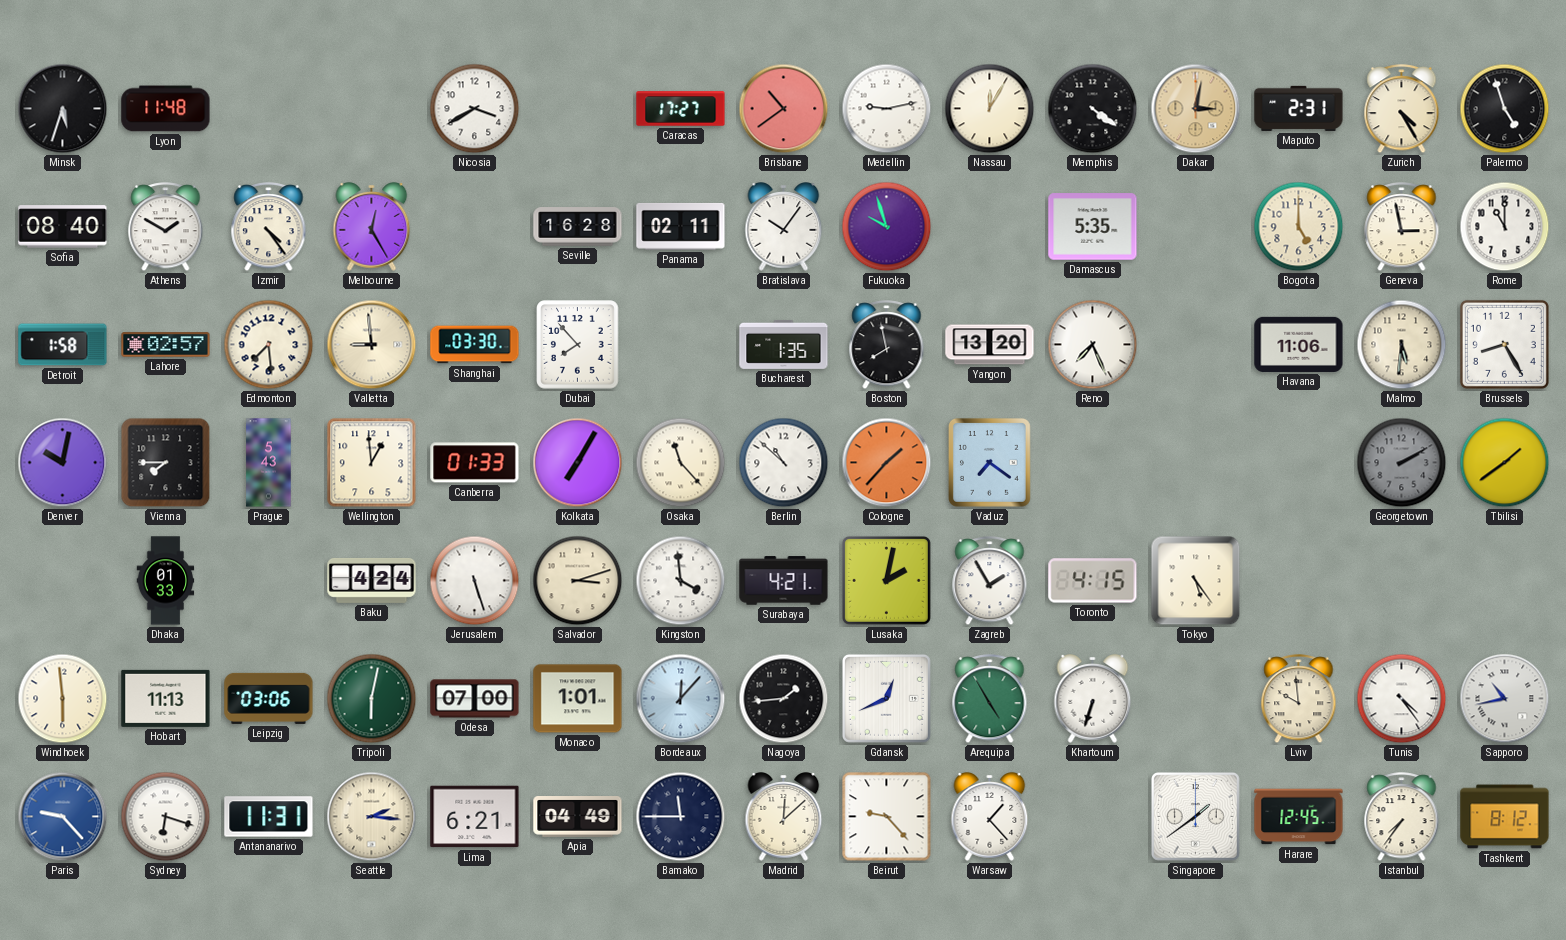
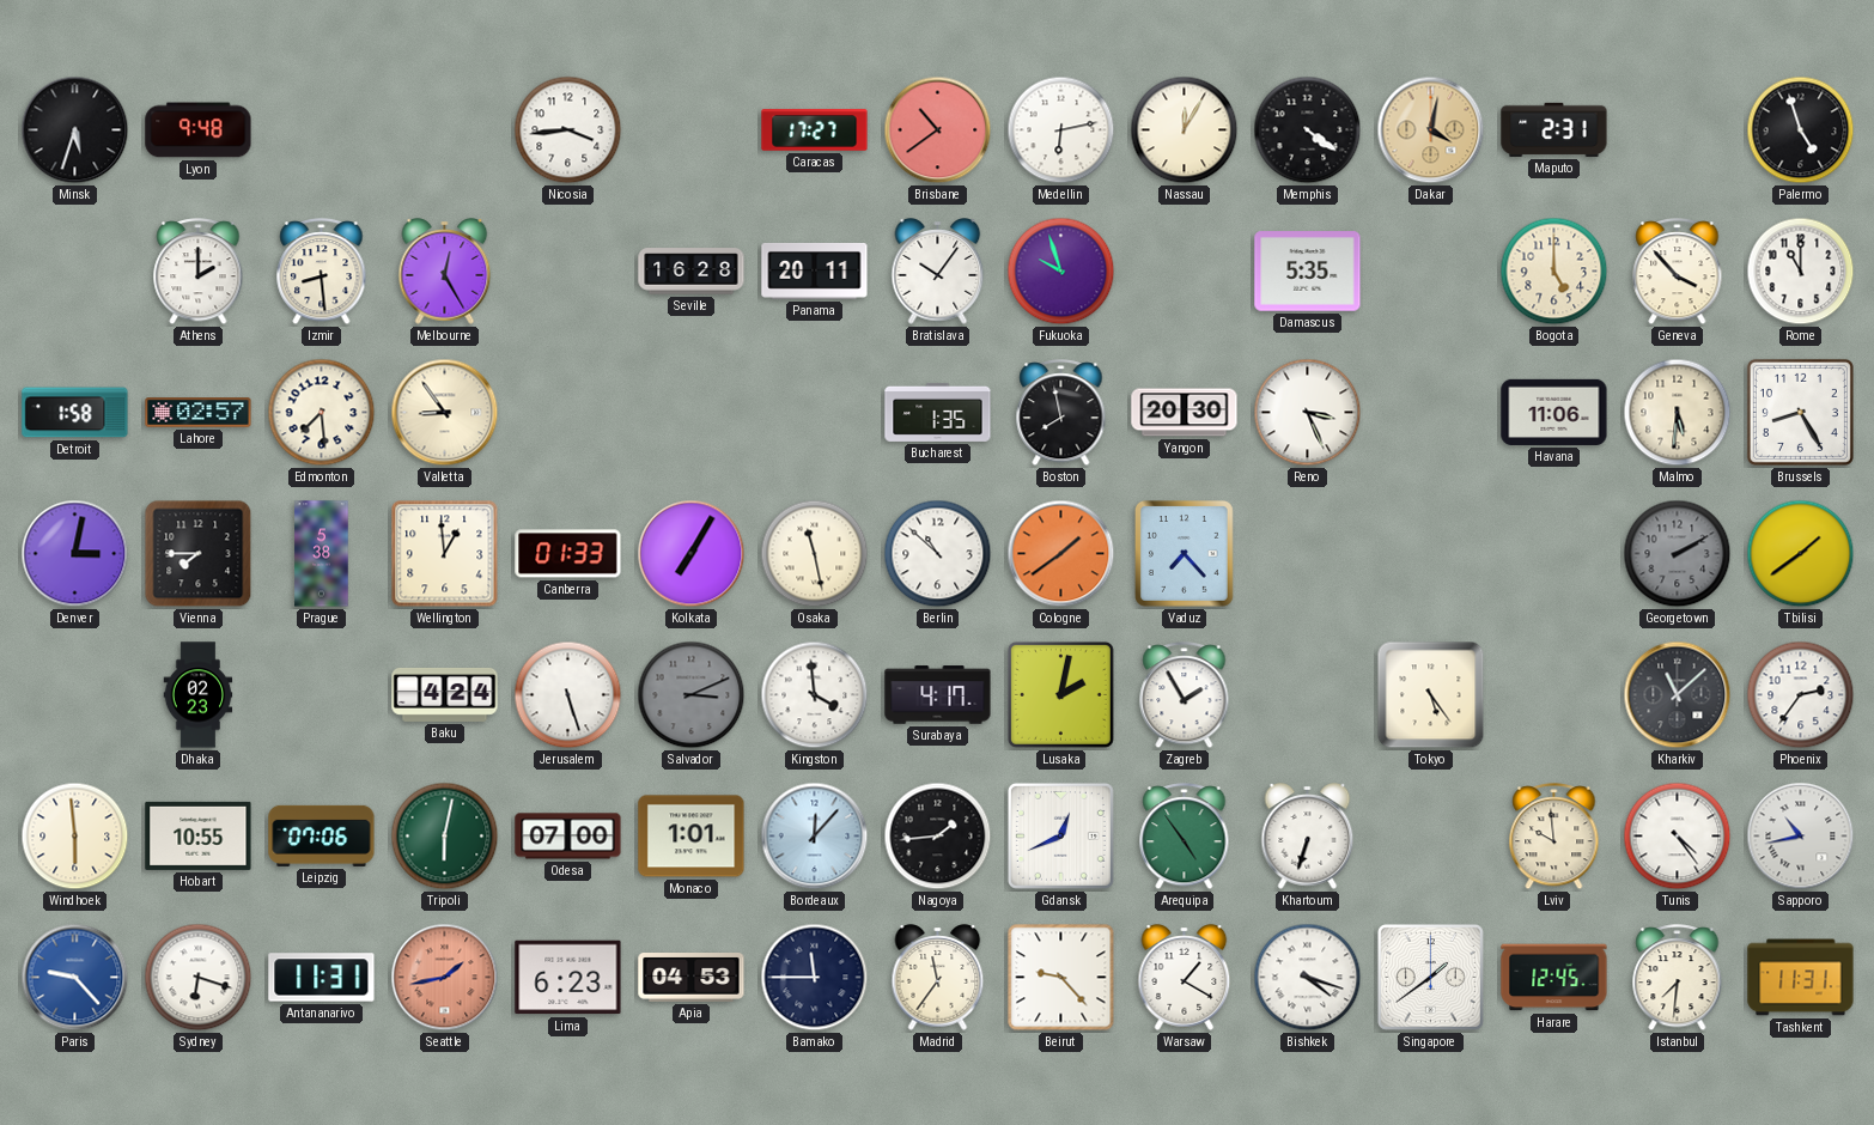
Lyon: 11:48 -> 9:48
Nicosia: 3:40 -> 3:44
Medellin: 9:13 -> 6:13
Dakar: 3:02 -> 4:02
Zurich: 4:25 -> none
Sofia: 08:40 -> none
Athens: 1:50 -> 2:00
Izmir: 4:24 -> 8:29
Panama: 02:11 -> 20:11
Geneva: 2:58 -> 3:53
Valletta: 8:59 -> 8:54
Shanghai: 03:30 -> none
Dubai: 7:53 -> none
Yangon: 13:20 -> 20:30
Reno: 7:26 -> 3:26
Denver: 10:02 -> 3:02
Prague: 5:43 -> 5:38
Osaka: 11:23 -> 11:28
Cologne: 1:37 -> 1:39
Vaduz: 7:21 -> 7:23
Dhaka: 01:33 -> 02:23
Salvador: 3:12 -> 3:11
Salvador dial: cream -> grey
Surabaya: 4:21 -> 4:17
Toronto: 4:15 -> none
Kharkiv: none -> 11:08
Phoenix: none -> 2:36
Hobart: 11:13 -> 10:55
Leipzig: 03:06 -> 07:06
Arequipa: 4:55 -> 4:54
Seattle: 2:16 -> 1:43
Seattle dial: cream -> salmon
Lima: 6:21 -> 6:23
Apia: 04:49 -> 04:53
Madrid: 12:08 -> 11:36
Warsaw: 1:23 -> 1:20
Bishkek: none -> 4:18
Istanbul: 7:36 -> 7:31
Tashkent: 8:12 -> 11:31
